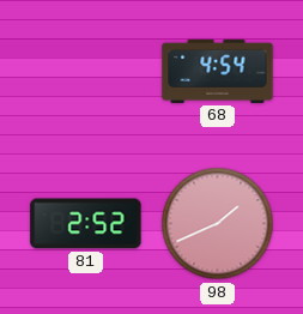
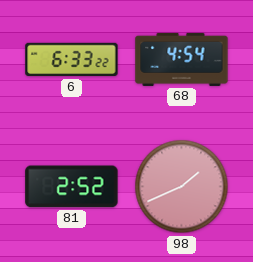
6: none -> 6:33
